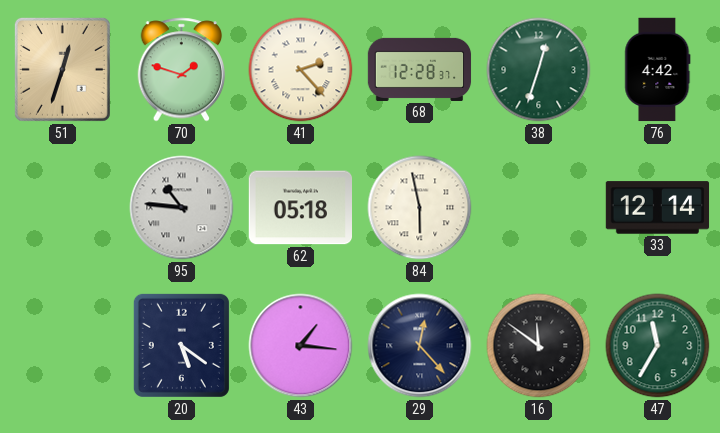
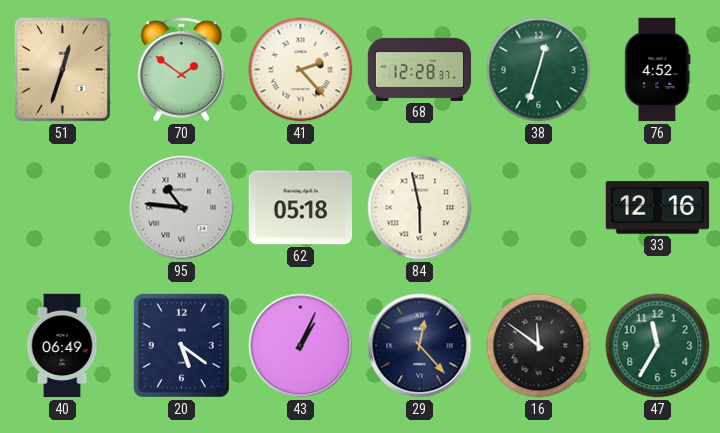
70: 1:48 -> 1:51
76: 4:42 -> 4:52
33: 12:14 -> 12:16
40: none -> 06:49
43: 1:16 -> 1:04
